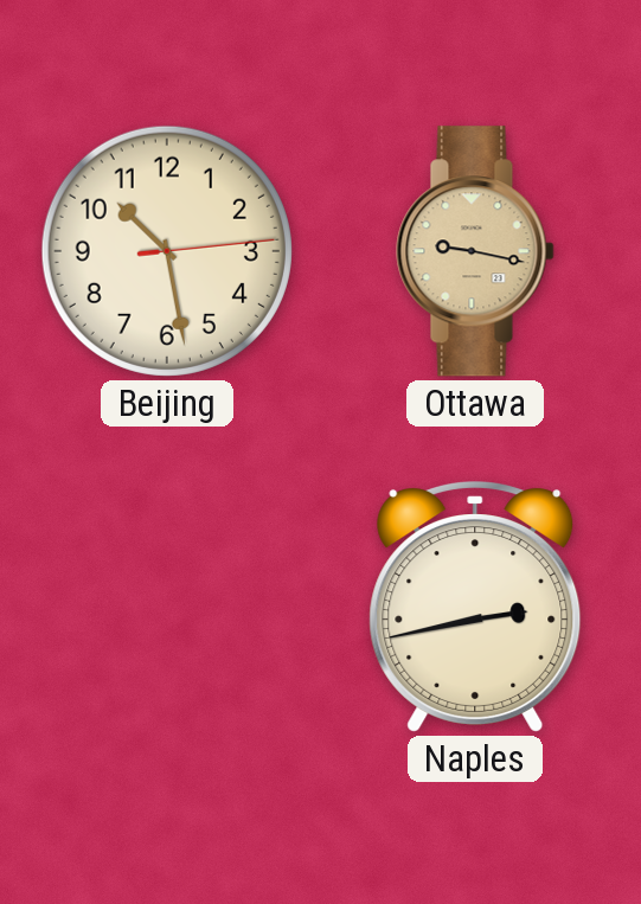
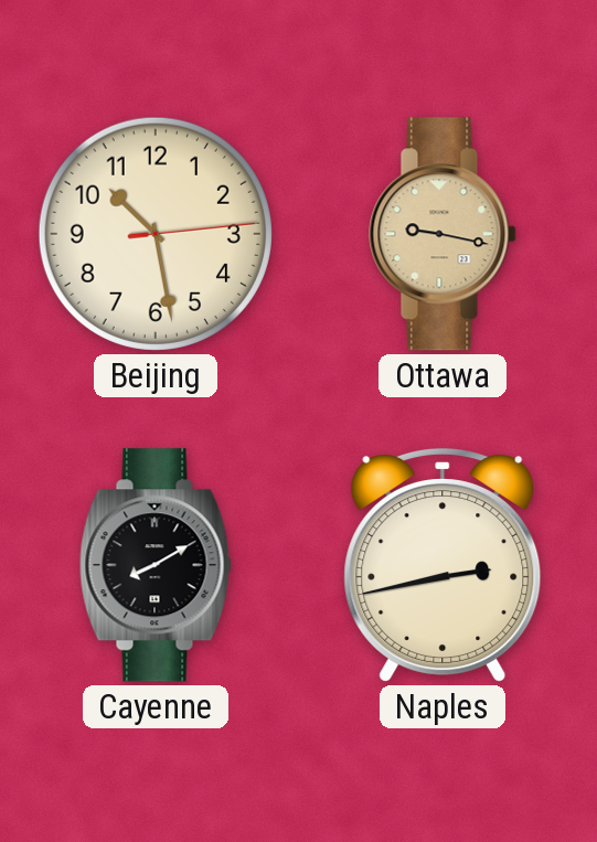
Cayenne: none -> 8:10
